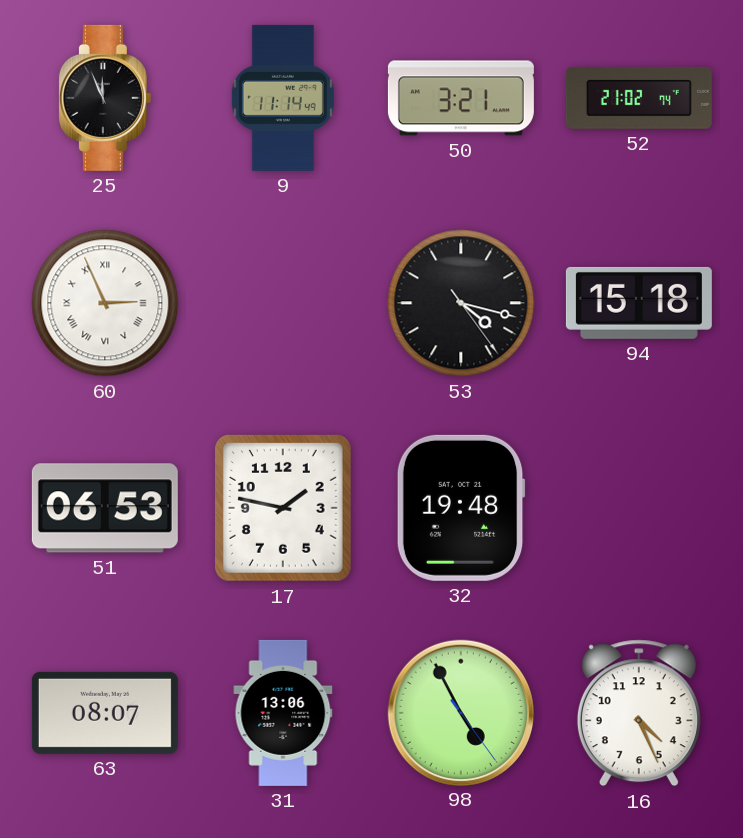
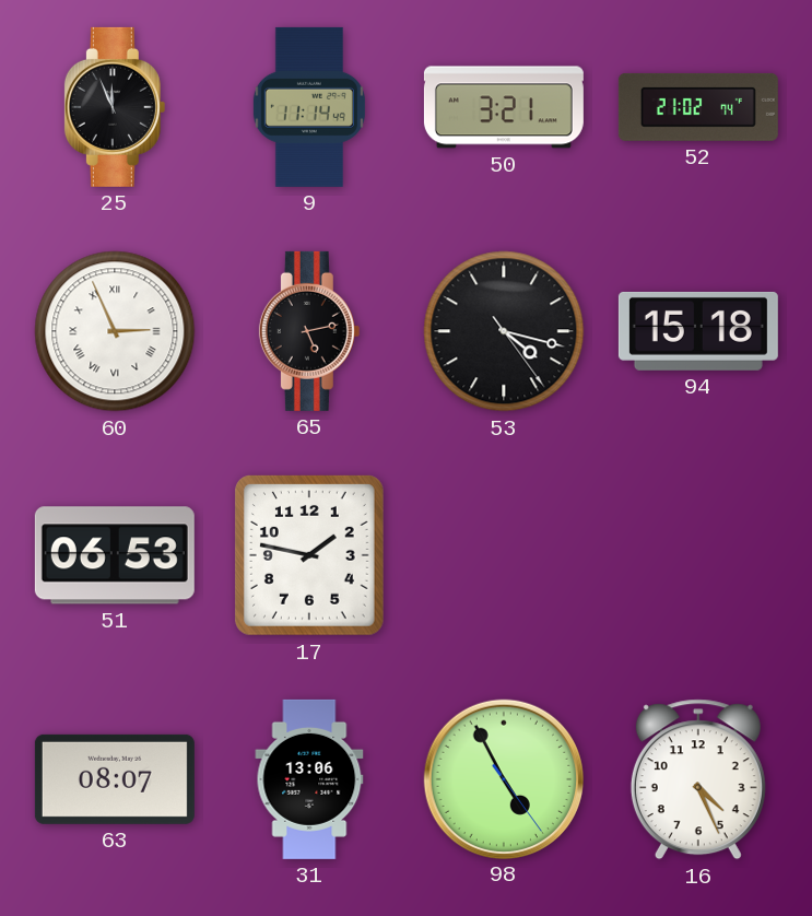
65: none -> 5:13
32: 19:48 -> none
